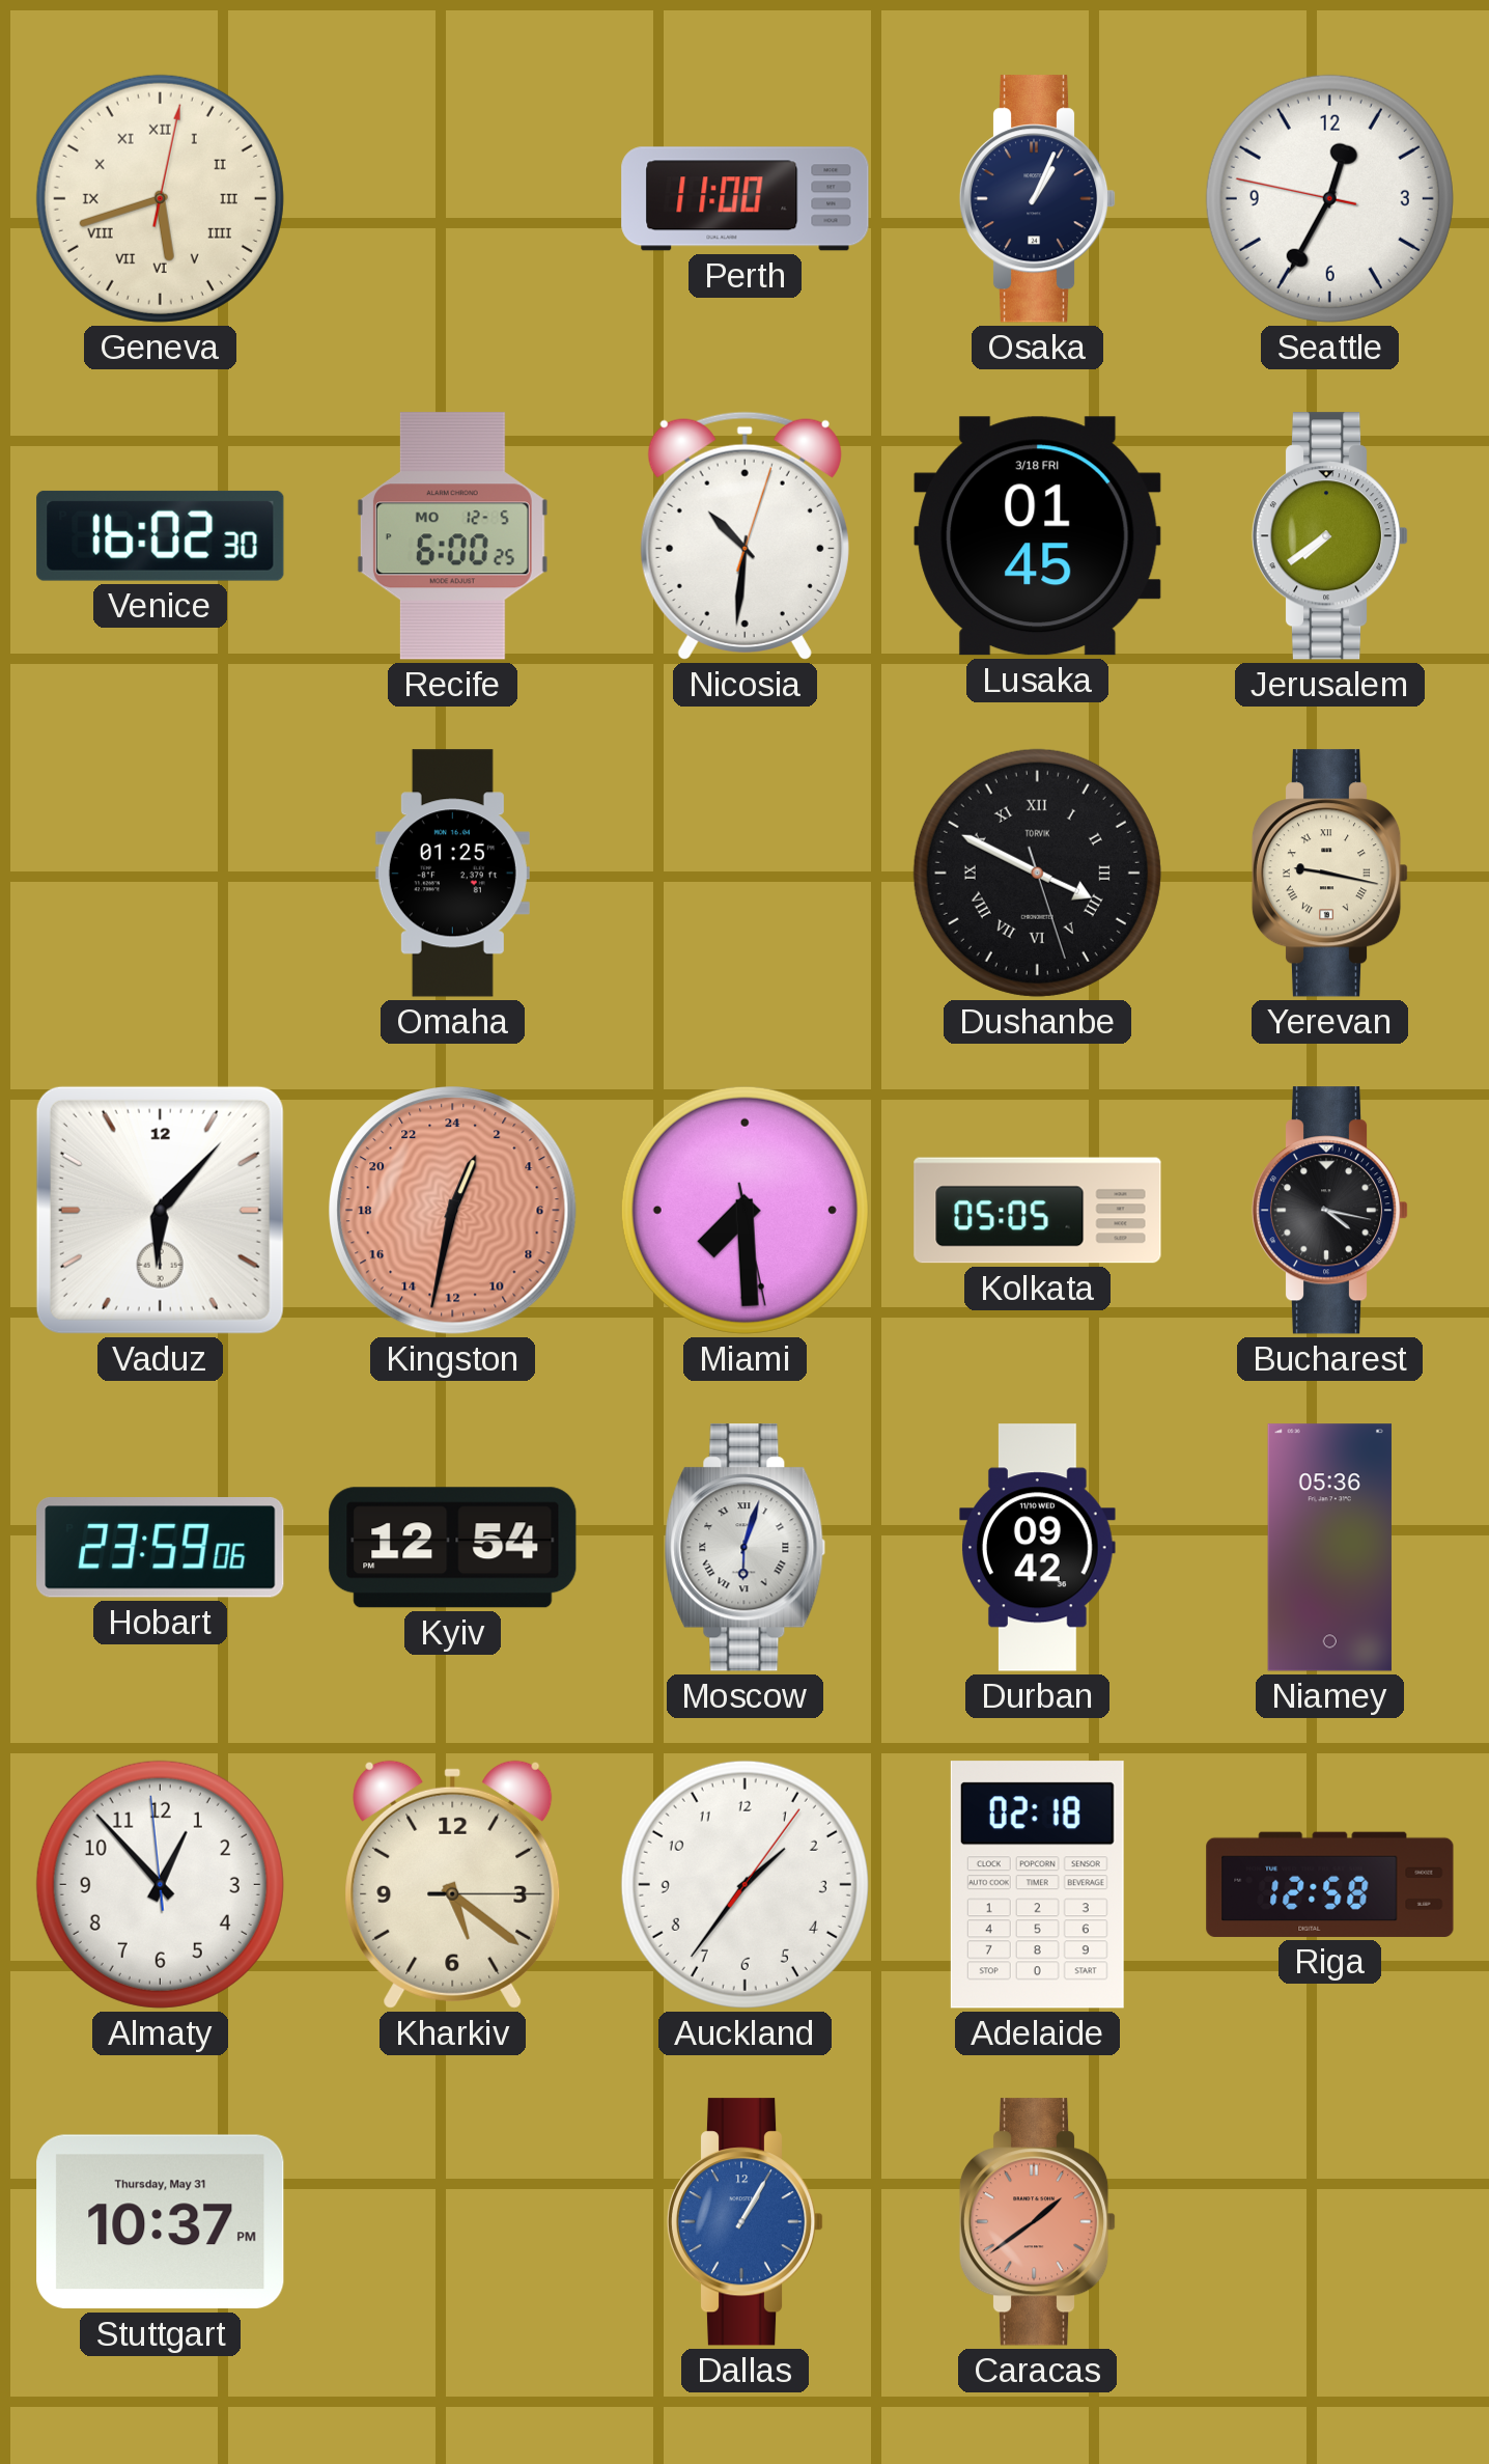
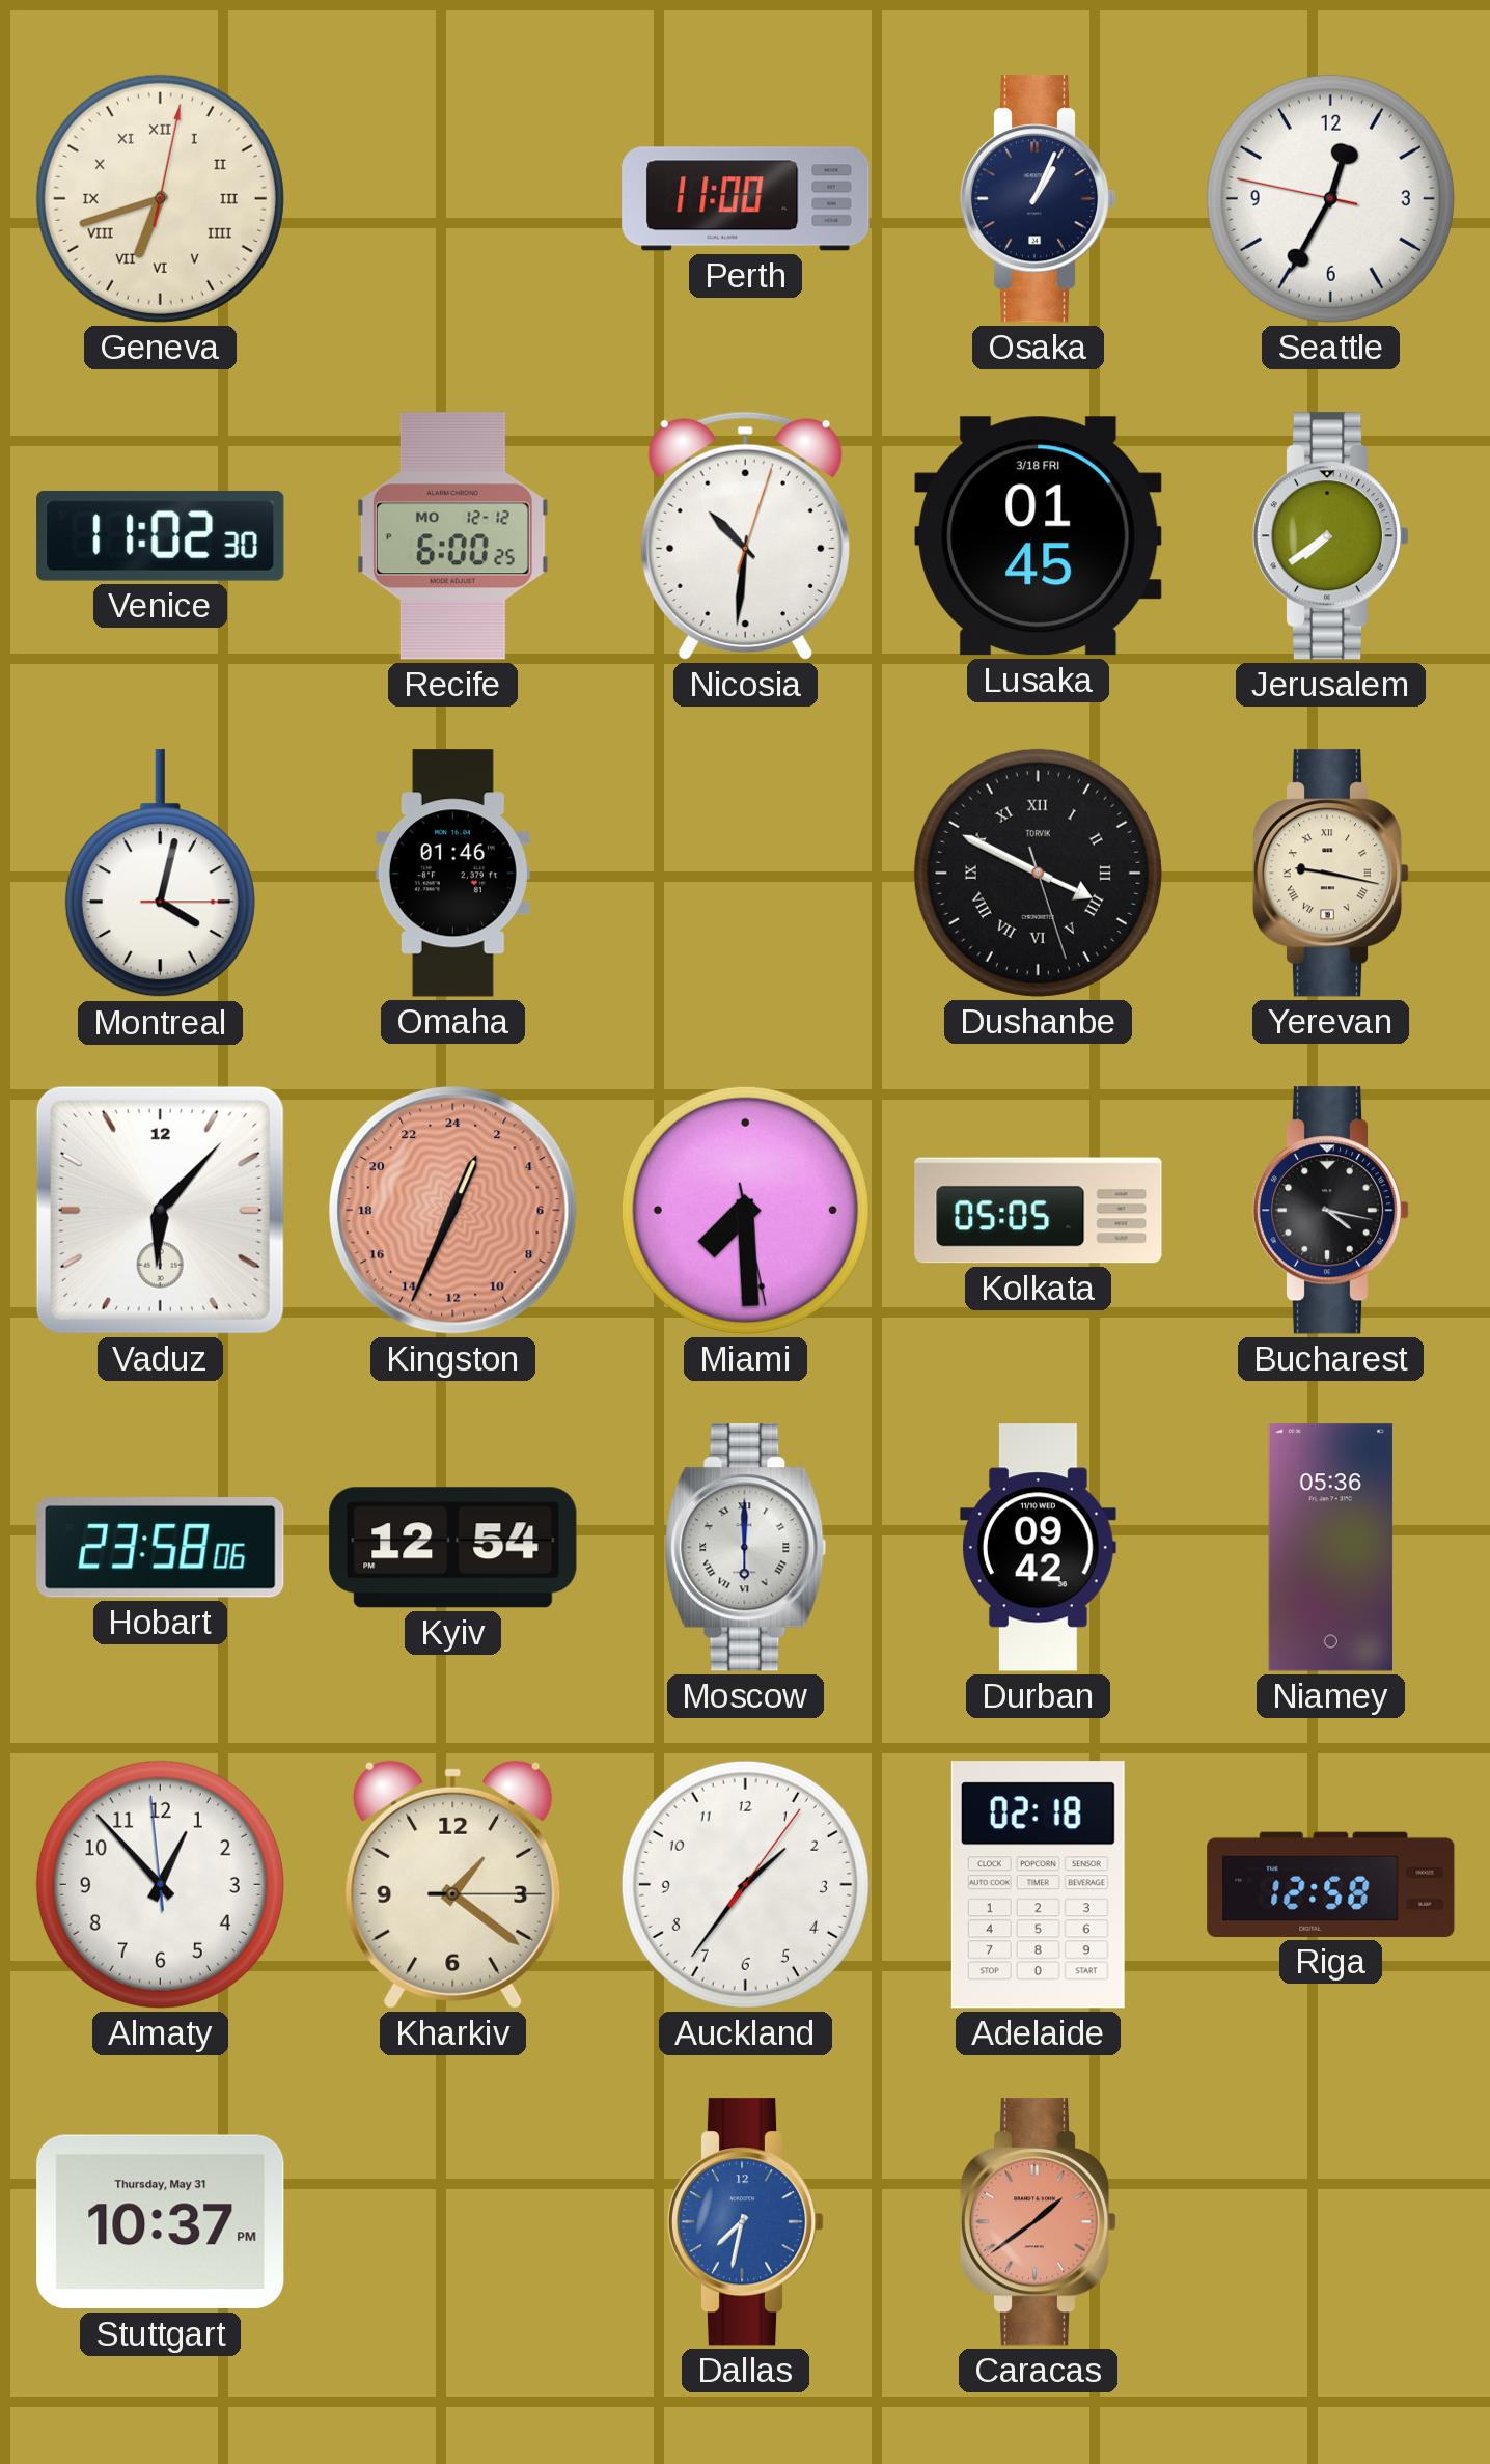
Geneva: 5:42 -> 6:42
Venice: 16:02 -> 11:02
Recife date: MO 12-5 -> MO 12-12
Montreal: none -> 4:02
Omaha: 01:25 -> 01:46
Kingston: 1:32 -> 1:34
Hobart: 23:59 -> 23:58
Moscow: 6:03 -> 6:00
Kharkiv: 5:21 -> 1:21
Dallas: 1:05 -> 7:32
